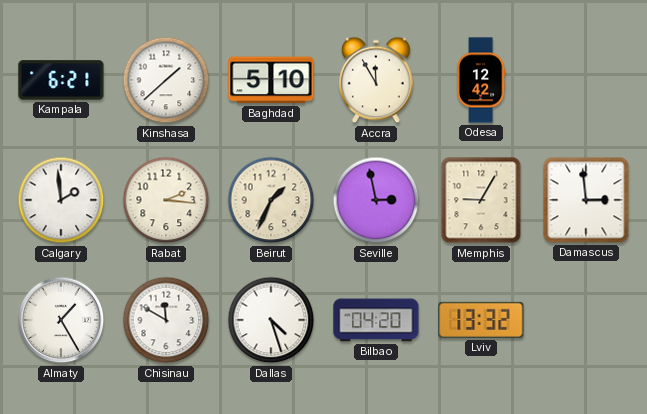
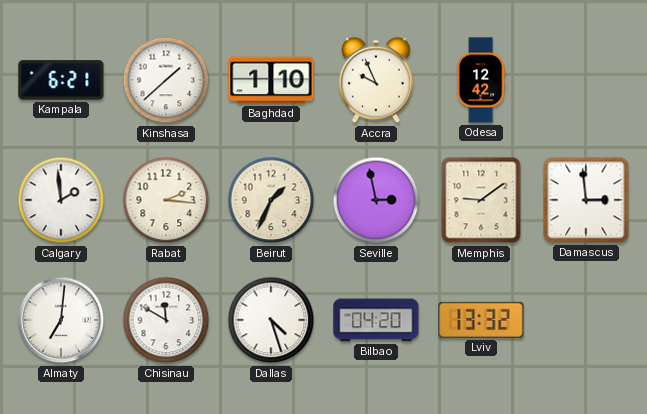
Baghdad: 5:10 -> 1:10
Accra: 11:55 -> 9:56
Memphis: 9:05 -> 9:09
Almaty: 1:25 -> 7:01
